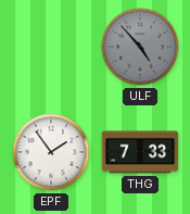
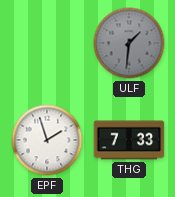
ULF: 4:53 -> 1:31
EPF: 1:54 -> 1:57
